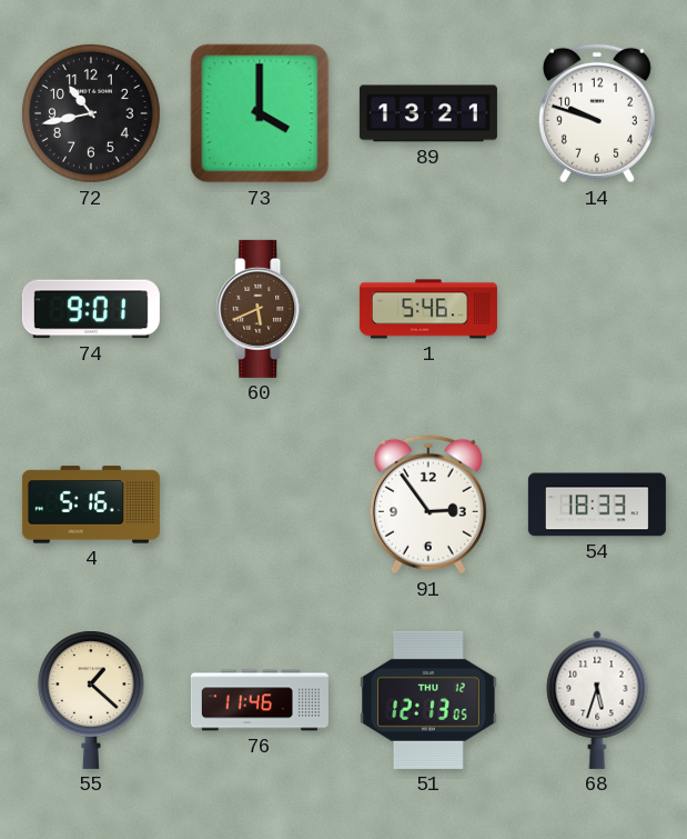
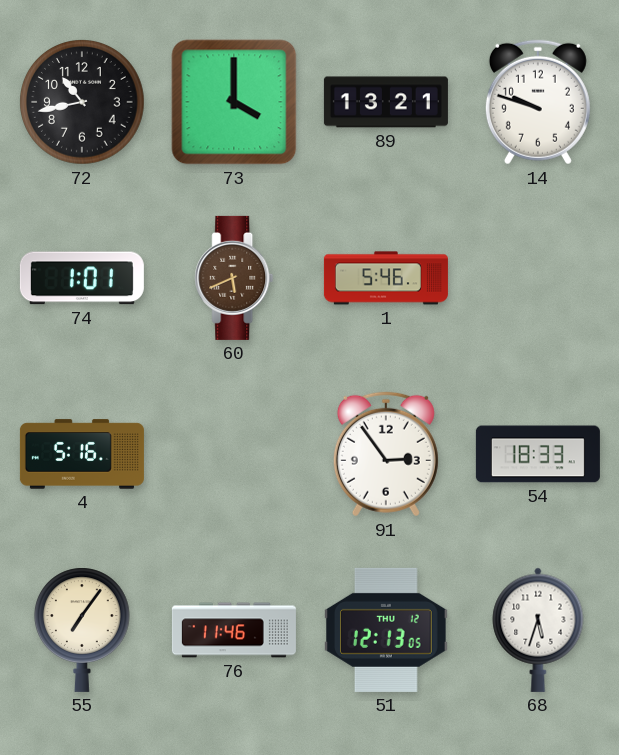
74: 9:01 -> 1:01
55: 1:22 -> 7:06
